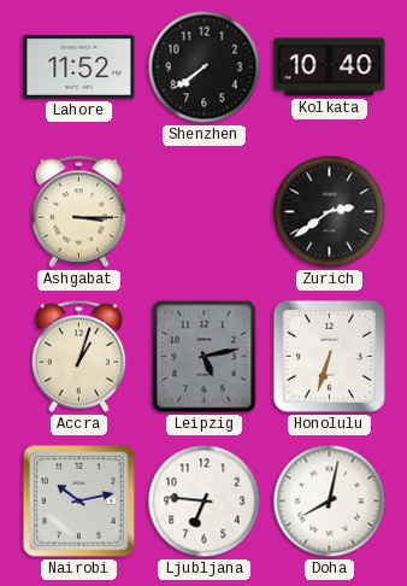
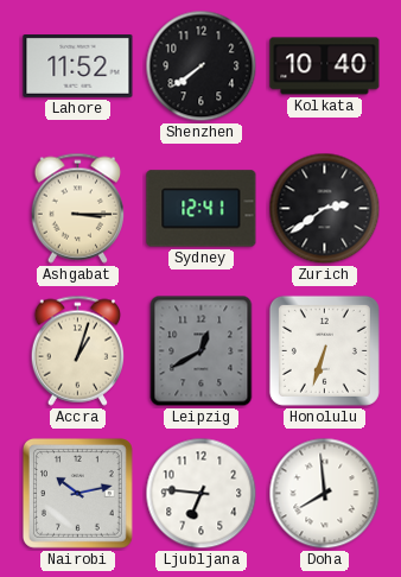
Sydney: none -> 12:41
Leipzig: 5:13 -> 12:40
Doha: 8:02 -> 7:59
